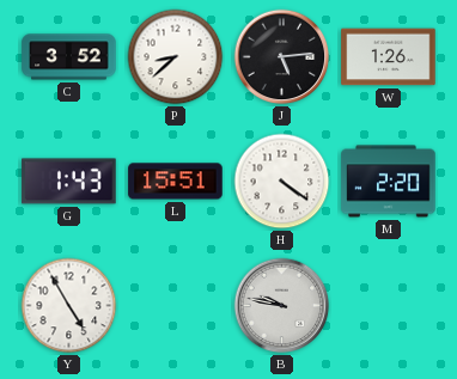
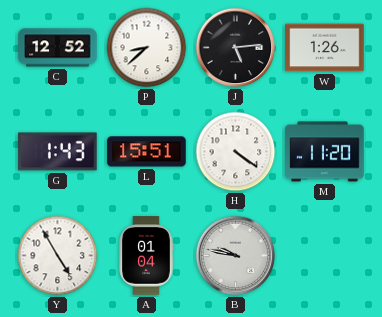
C: 3:52 -> 12:52
M: 2:20 -> 11:20
A: none -> 01:04
